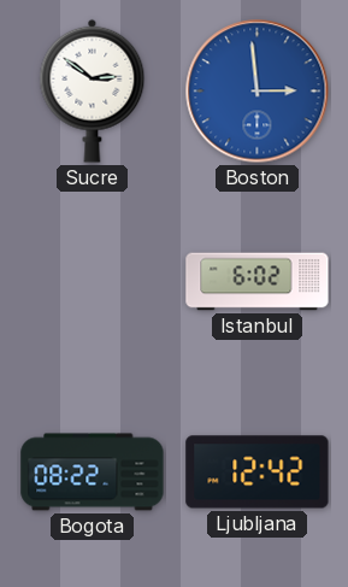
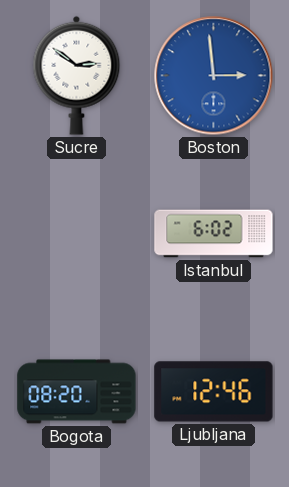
Bogota: 08:22 -> 08:20
Ljubljana: 12:42 -> 12:46
